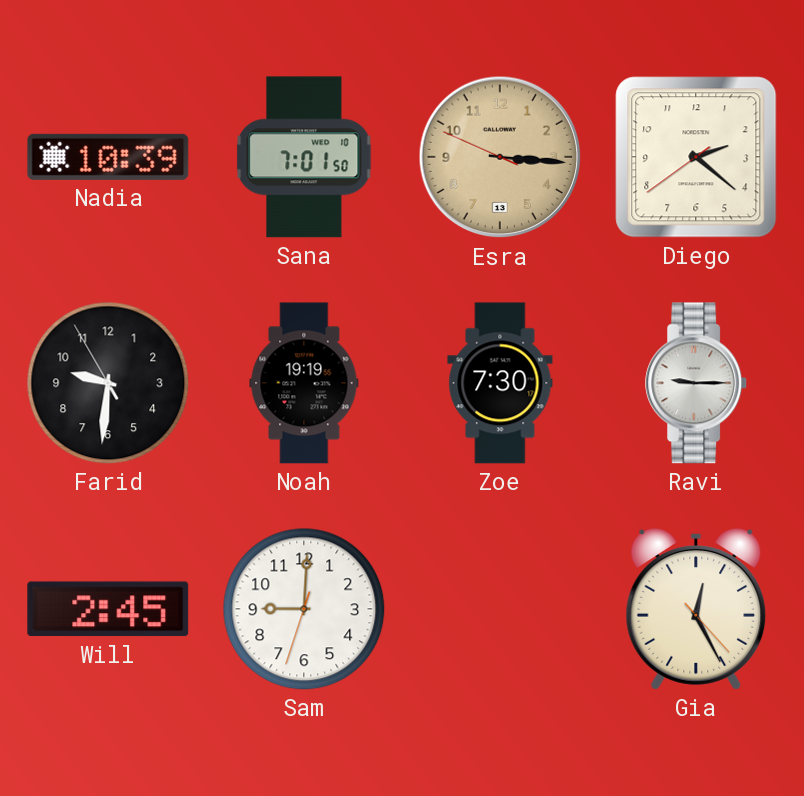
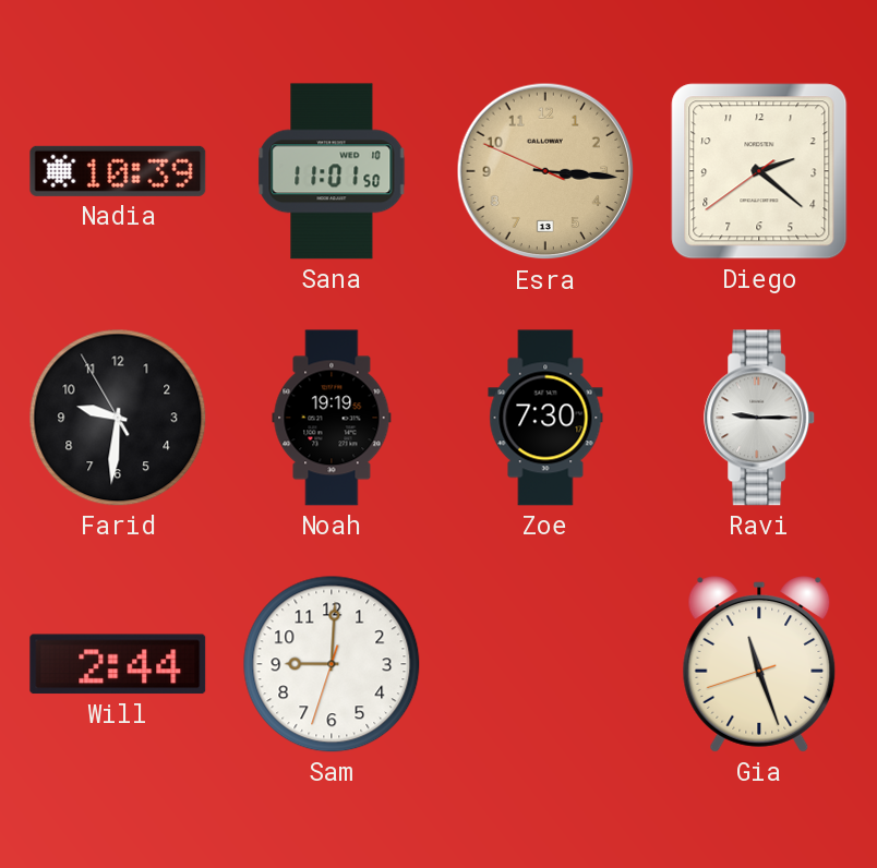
Sana: 7:01 -> 11:01
Will: 2:45 -> 2:44
Gia: 12:25 -> 11:26
